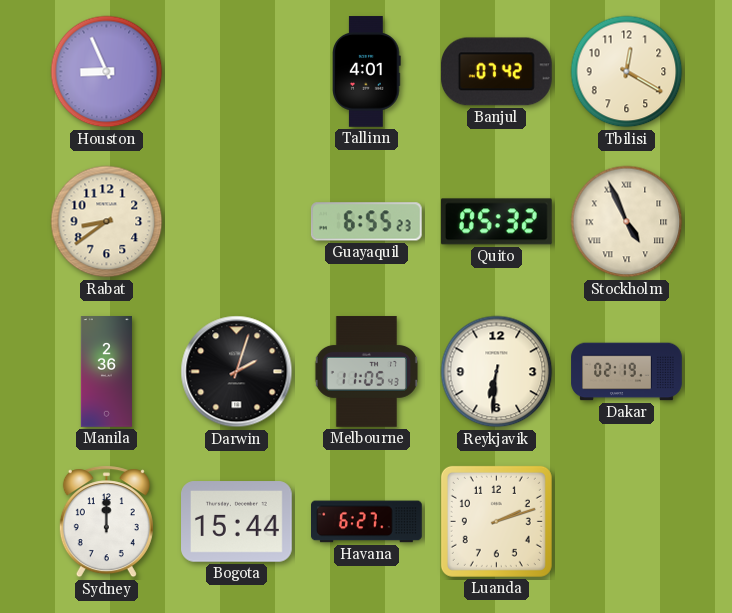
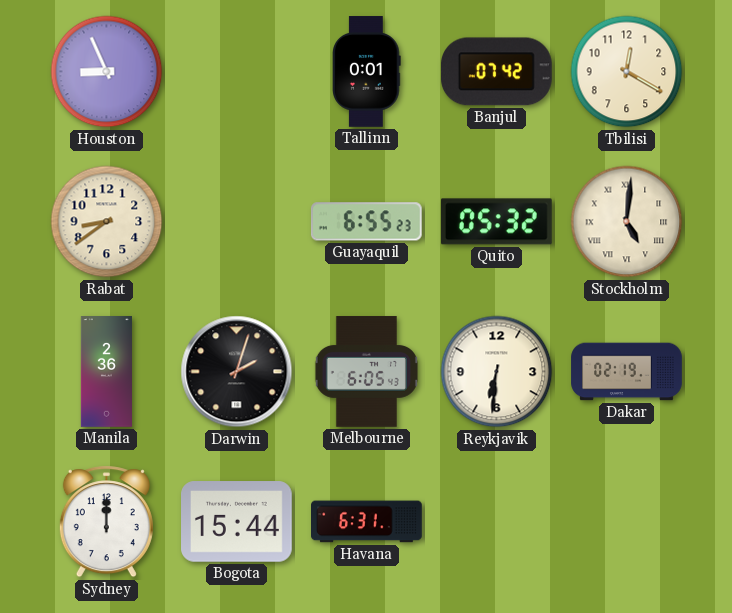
Tallinn: 4:01 -> 0:01
Stockholm: 4:56 -> 5:01
Melbourne: 11:05 -> 6:05
Havana: 6:27 -> 6:31
Luanda: 2:12 -> none
